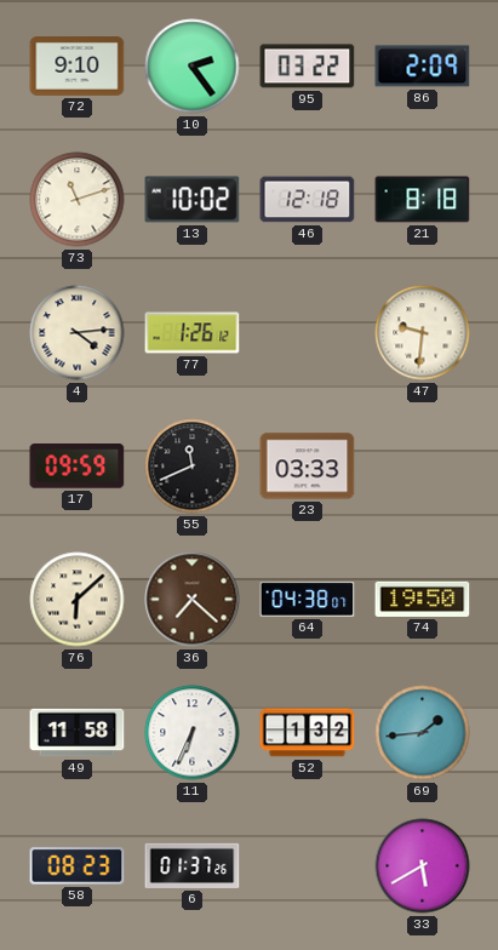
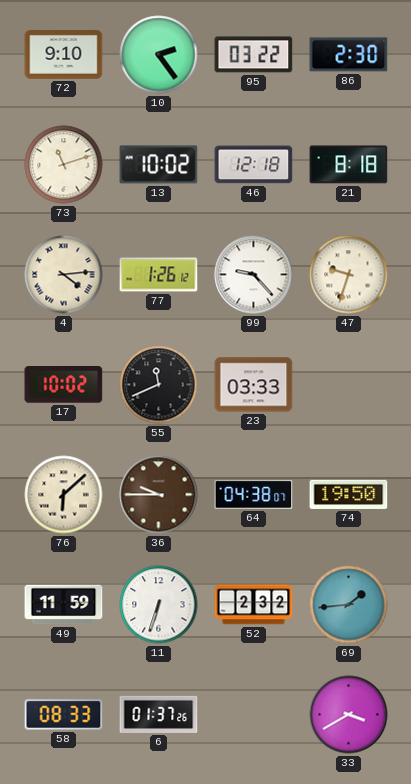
86: 2:09 -> 2:30
99: none -> 9:23
47: 9:31 -> 9:33
17: 09:59 -> 10:02
36: 7:22 -> 9:45
49: 11:58 -> 11:59
11: 6:34 -> 6:33
52: 1:32 -> 2:32
58: 08:23 -> 08:33
33: 5:40 -> 3:40
